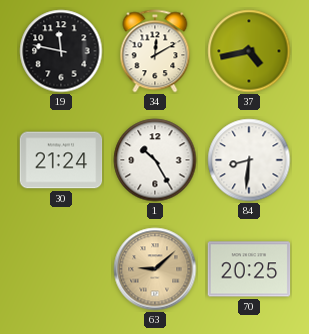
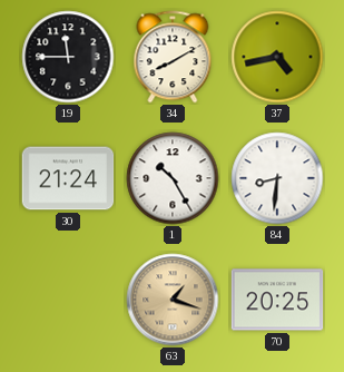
19: 11:47 -> 11:45
34: 12:10 -> 8:10
63: 9:08 -> 1:18
